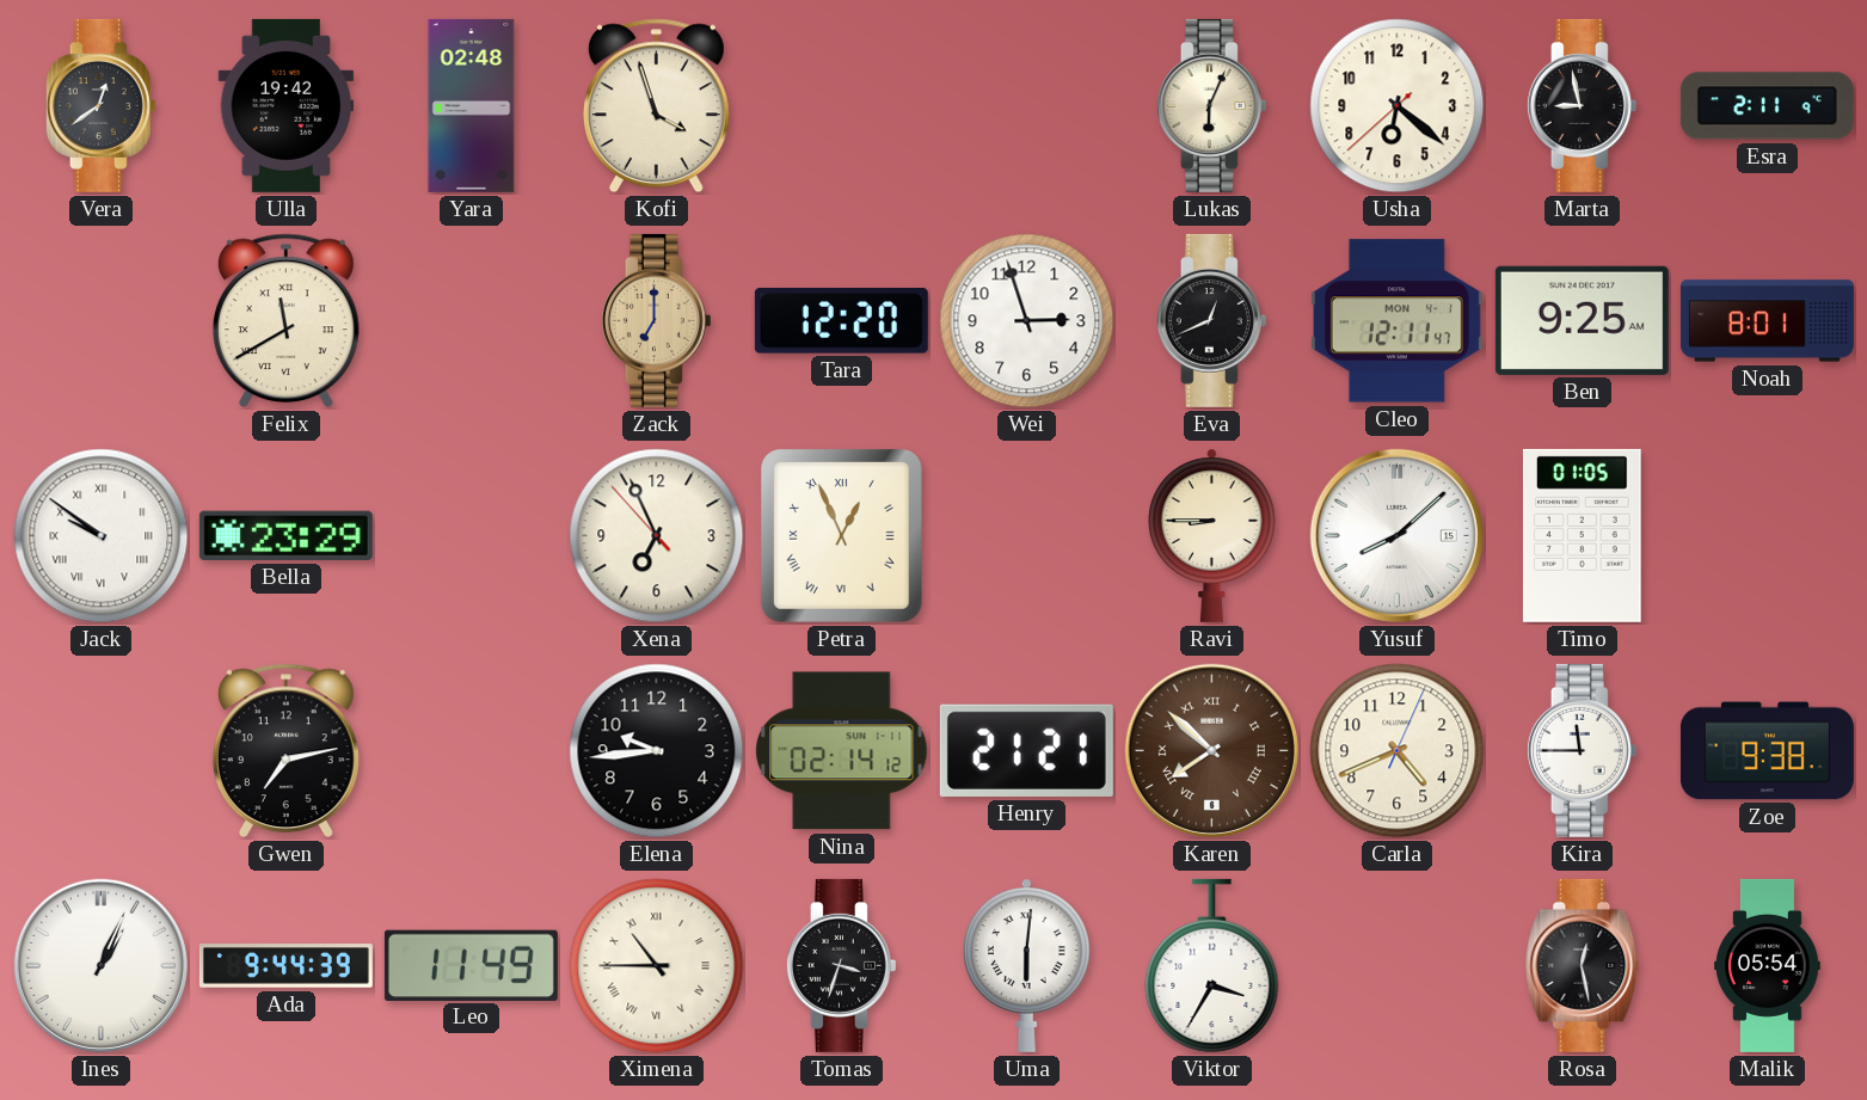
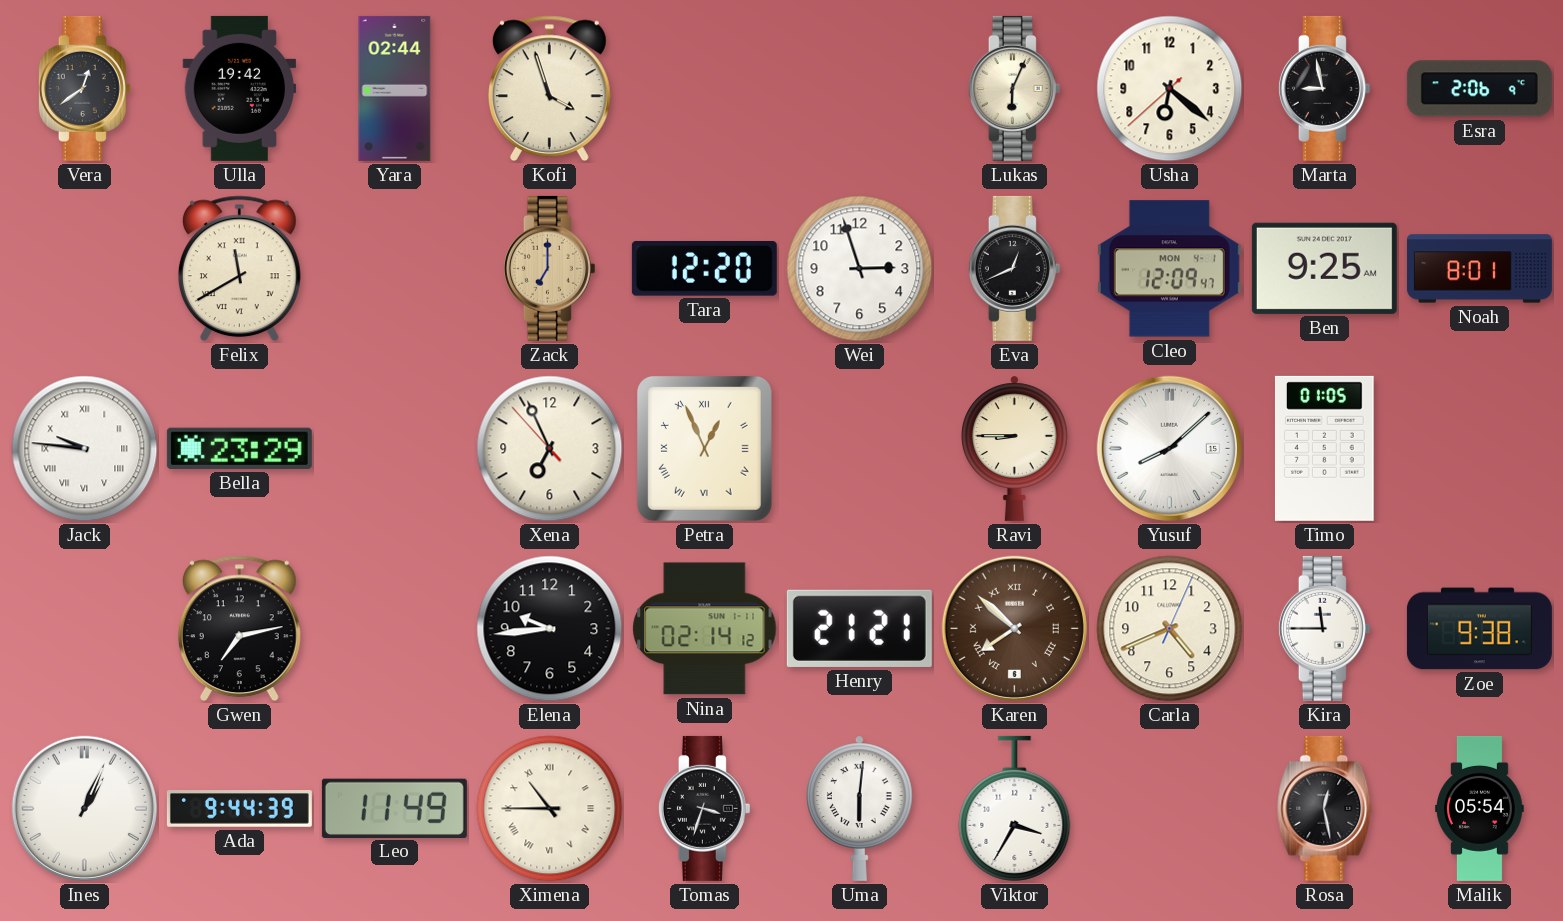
Yara: 02:48 -> 02:44
Esra: 2:11 -> 2:06
Cleo: 12:11 -> 12:09
Jack: 9:51 -> 9:46
